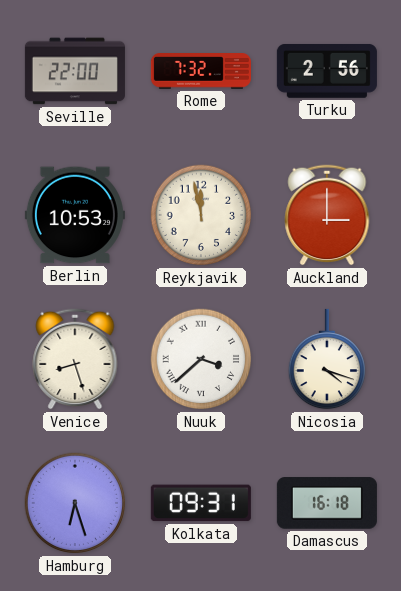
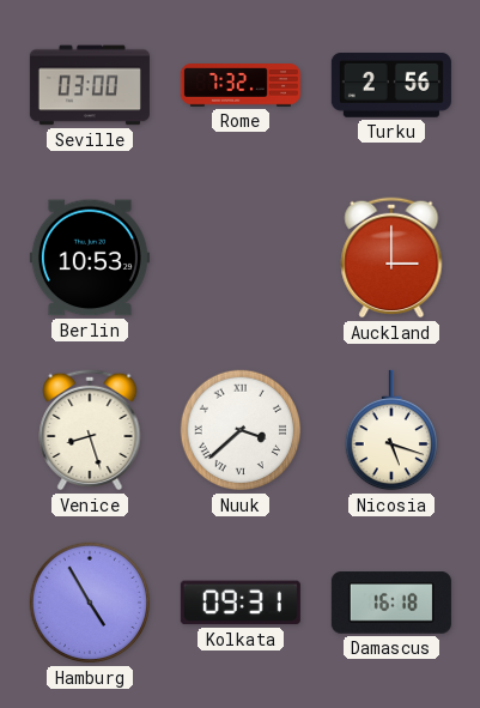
Seville: 22:00 -> 03:00
Reykjavik: 11:58 -> none
Nicosia: 4:18 -> 5:18
Hamburg: 6:27 -> 4:55
